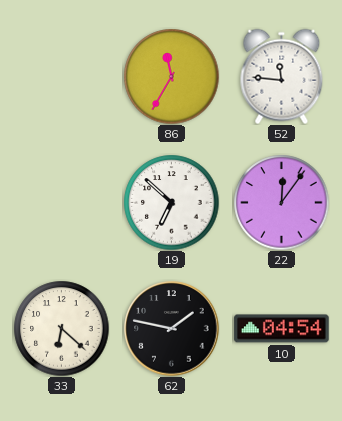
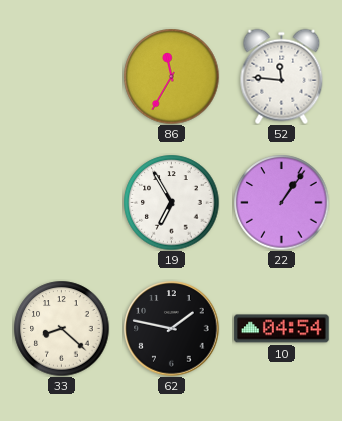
19: 6:52 -> 6:55
22: 12:06 -> 1:06
33: 6:22 -> 8:22
